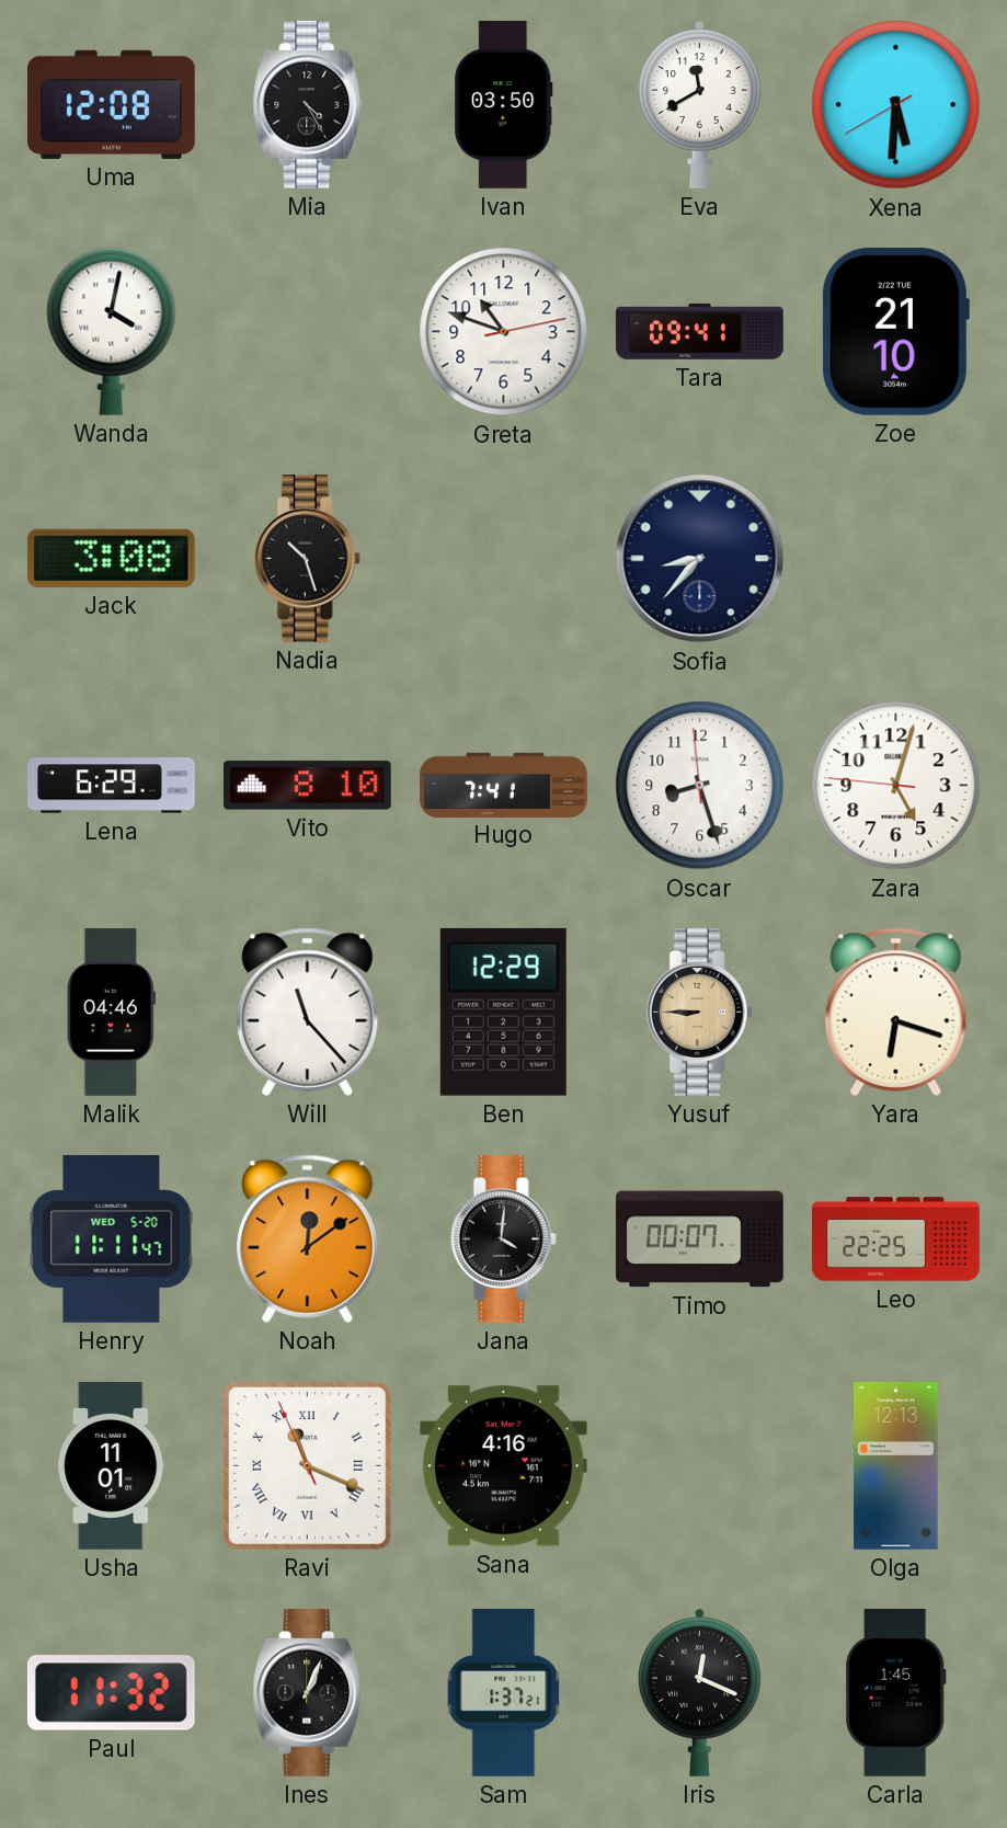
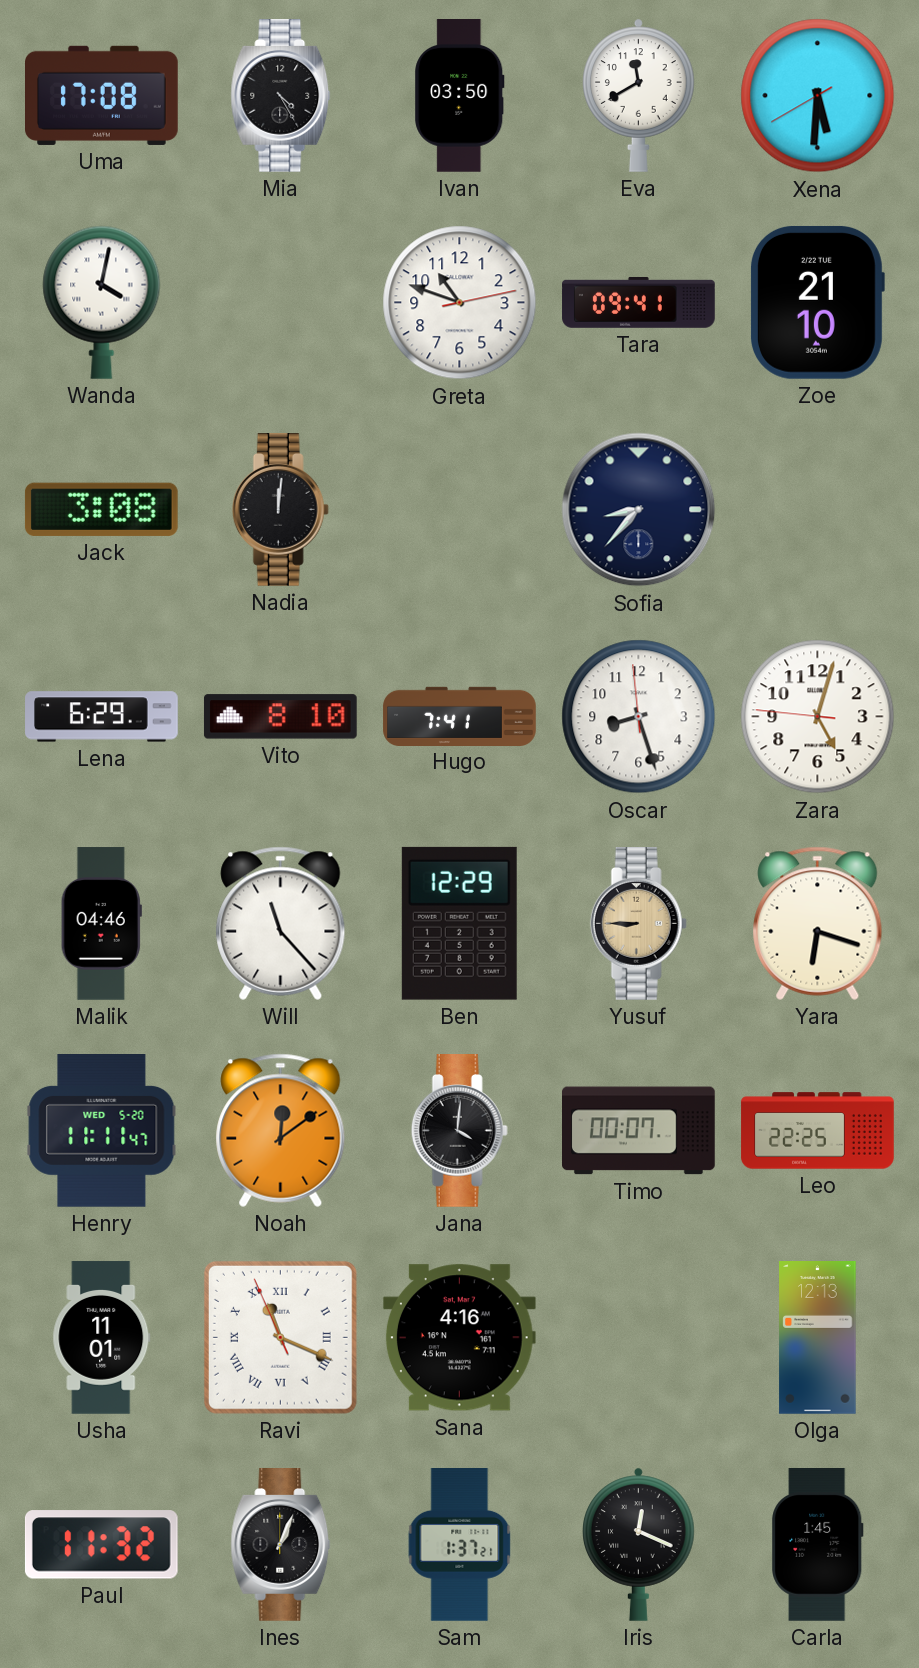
Uma: 12:08 -> 17:08
Nadia: 10:27 -> 12:01
